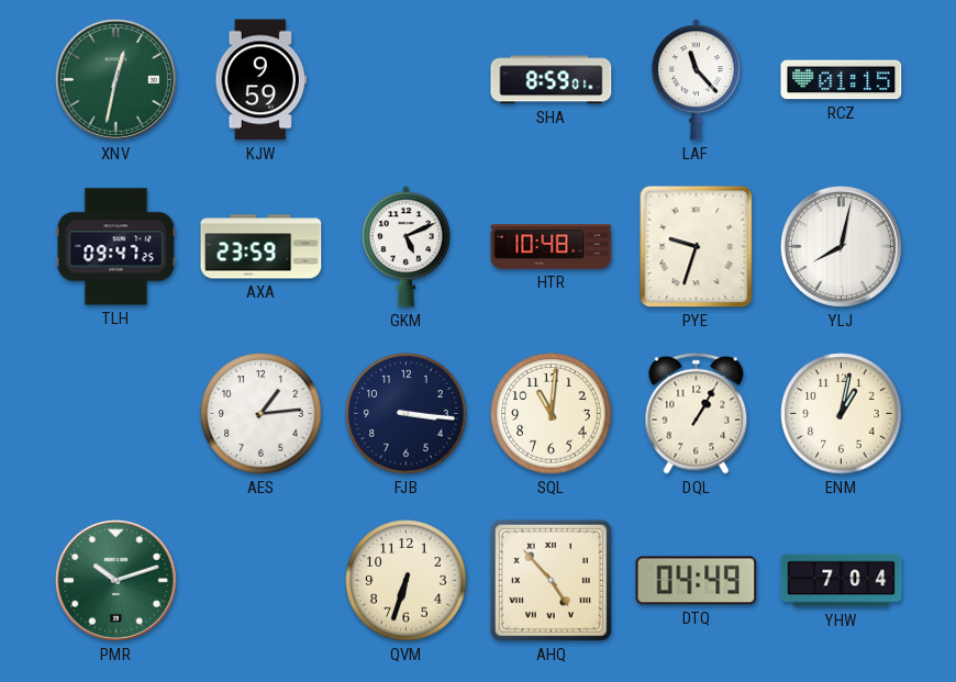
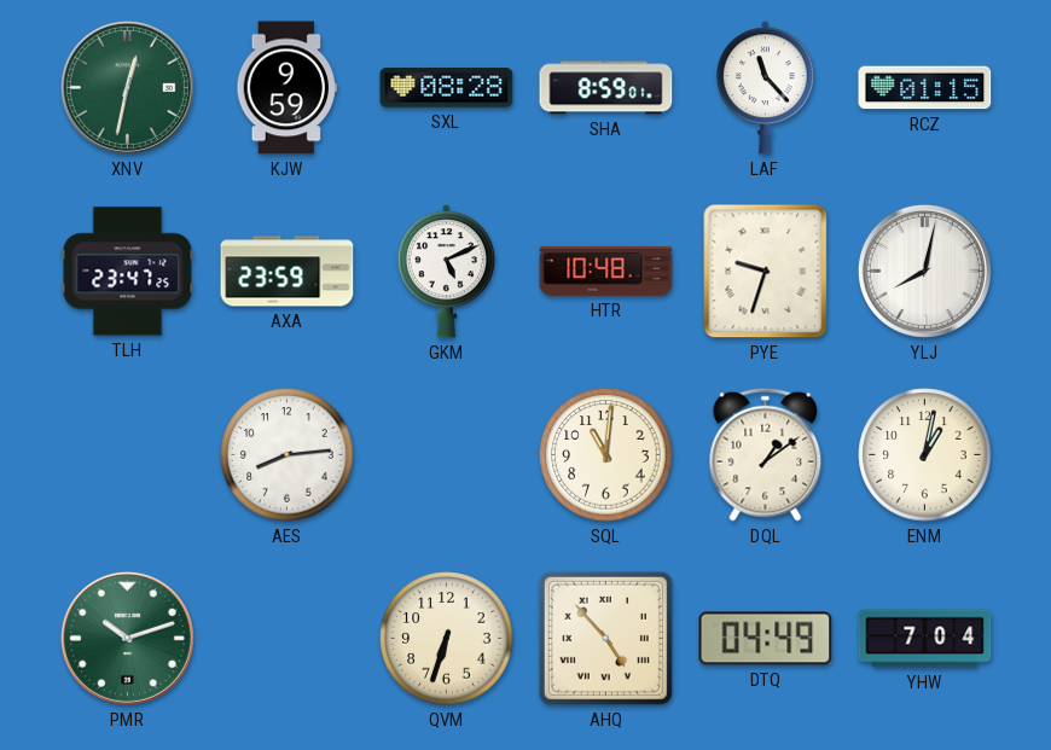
SXL: none -> 08:28
TLH: 09:47 -> 23:47
AES: 1:14 -> 8:14
FJB: 3:16 -> none
DQL: 1:05 -> 1:09
